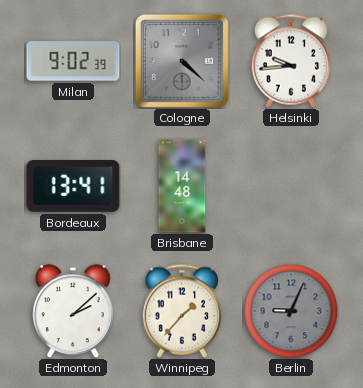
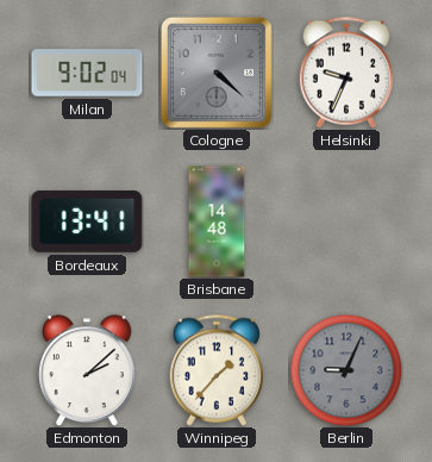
Milan: 9:02:39 -> 9:02:04
Helsinki: 9:44 -> 9:34
